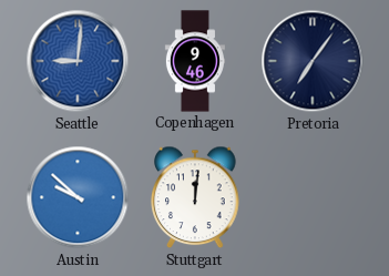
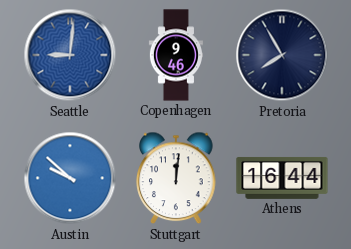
Pretoria: 7:06 -> 7:55
Athens: none -> 16:44
